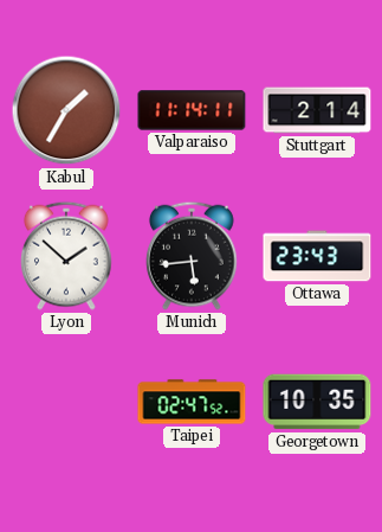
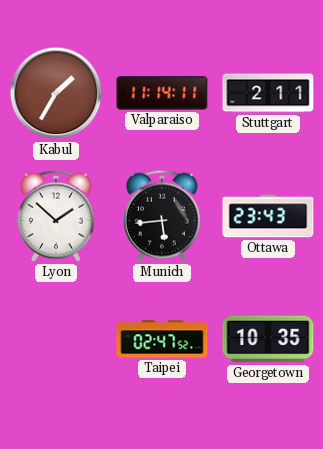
Stuttgart: 2:14 -> 2:11
